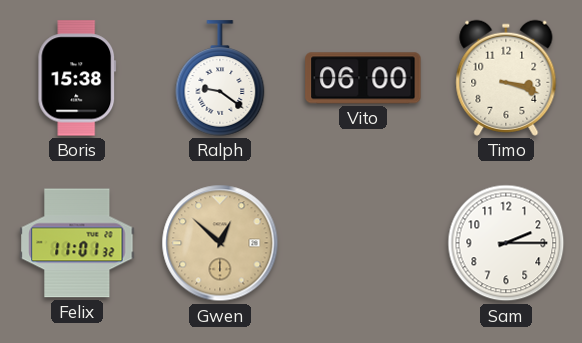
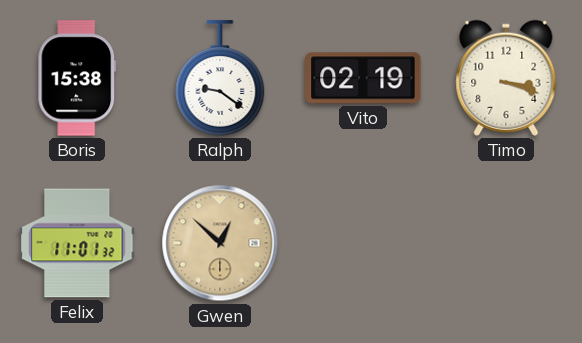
Vito: 06:00 -> 02:19
Sam: 2:15 -> none
